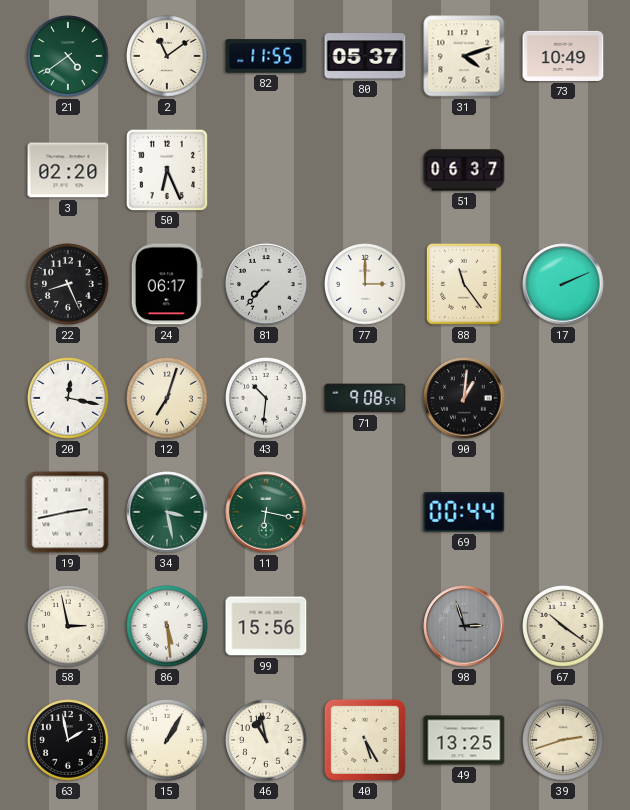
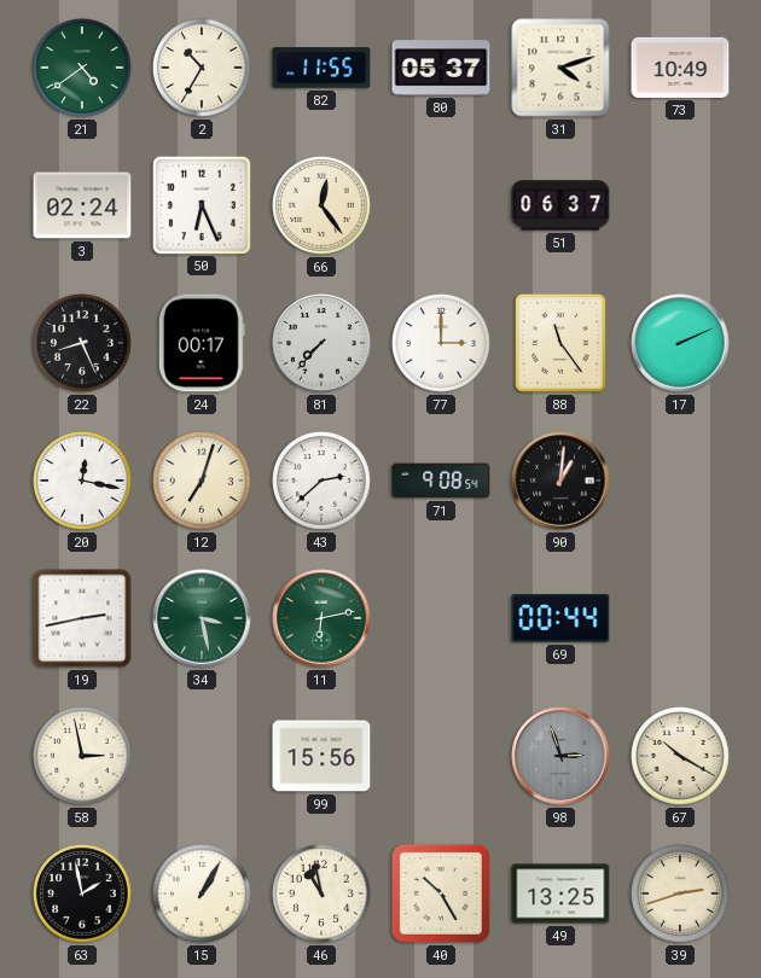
2: 11:09 -> 10:35
3: 02:20 -> 02:24
66: none -> 12:24
24: 06:17 -> 00:17
43: 10:31 -> 2:38
11: 6:17 -> 6:13
86: 5:29 -> none
67: 10:21 -> 10:20
40: 5:25 -> 10:25
